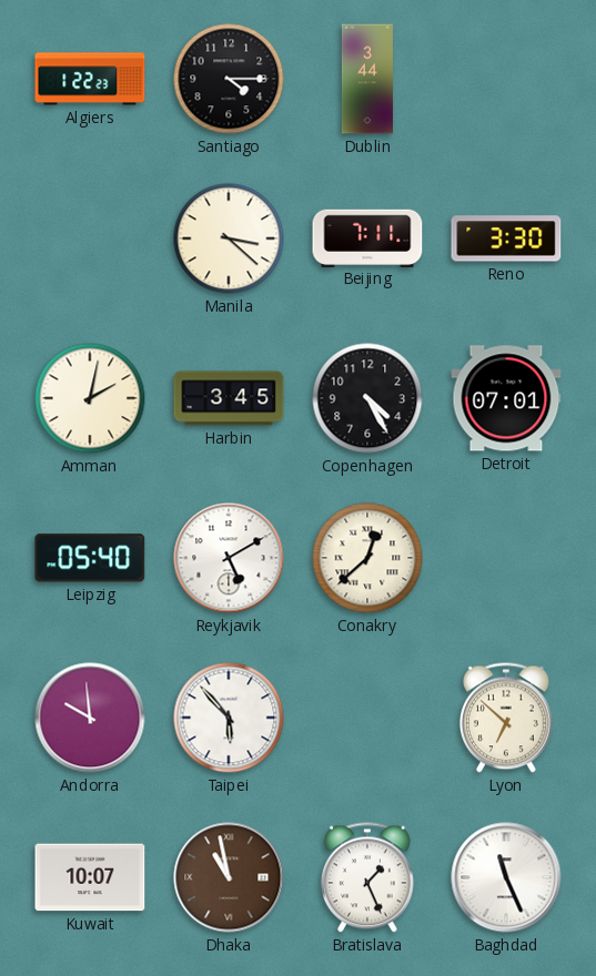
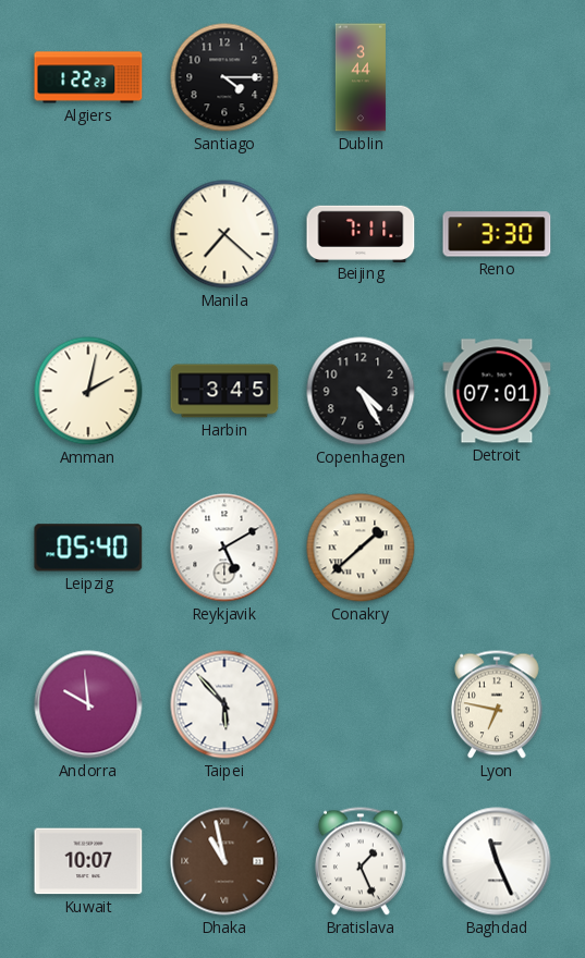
Manila: 3:22 -> 7:22
Conakry: 12:38 -> 1:38
Lyon: 6:52 -> 6:47
